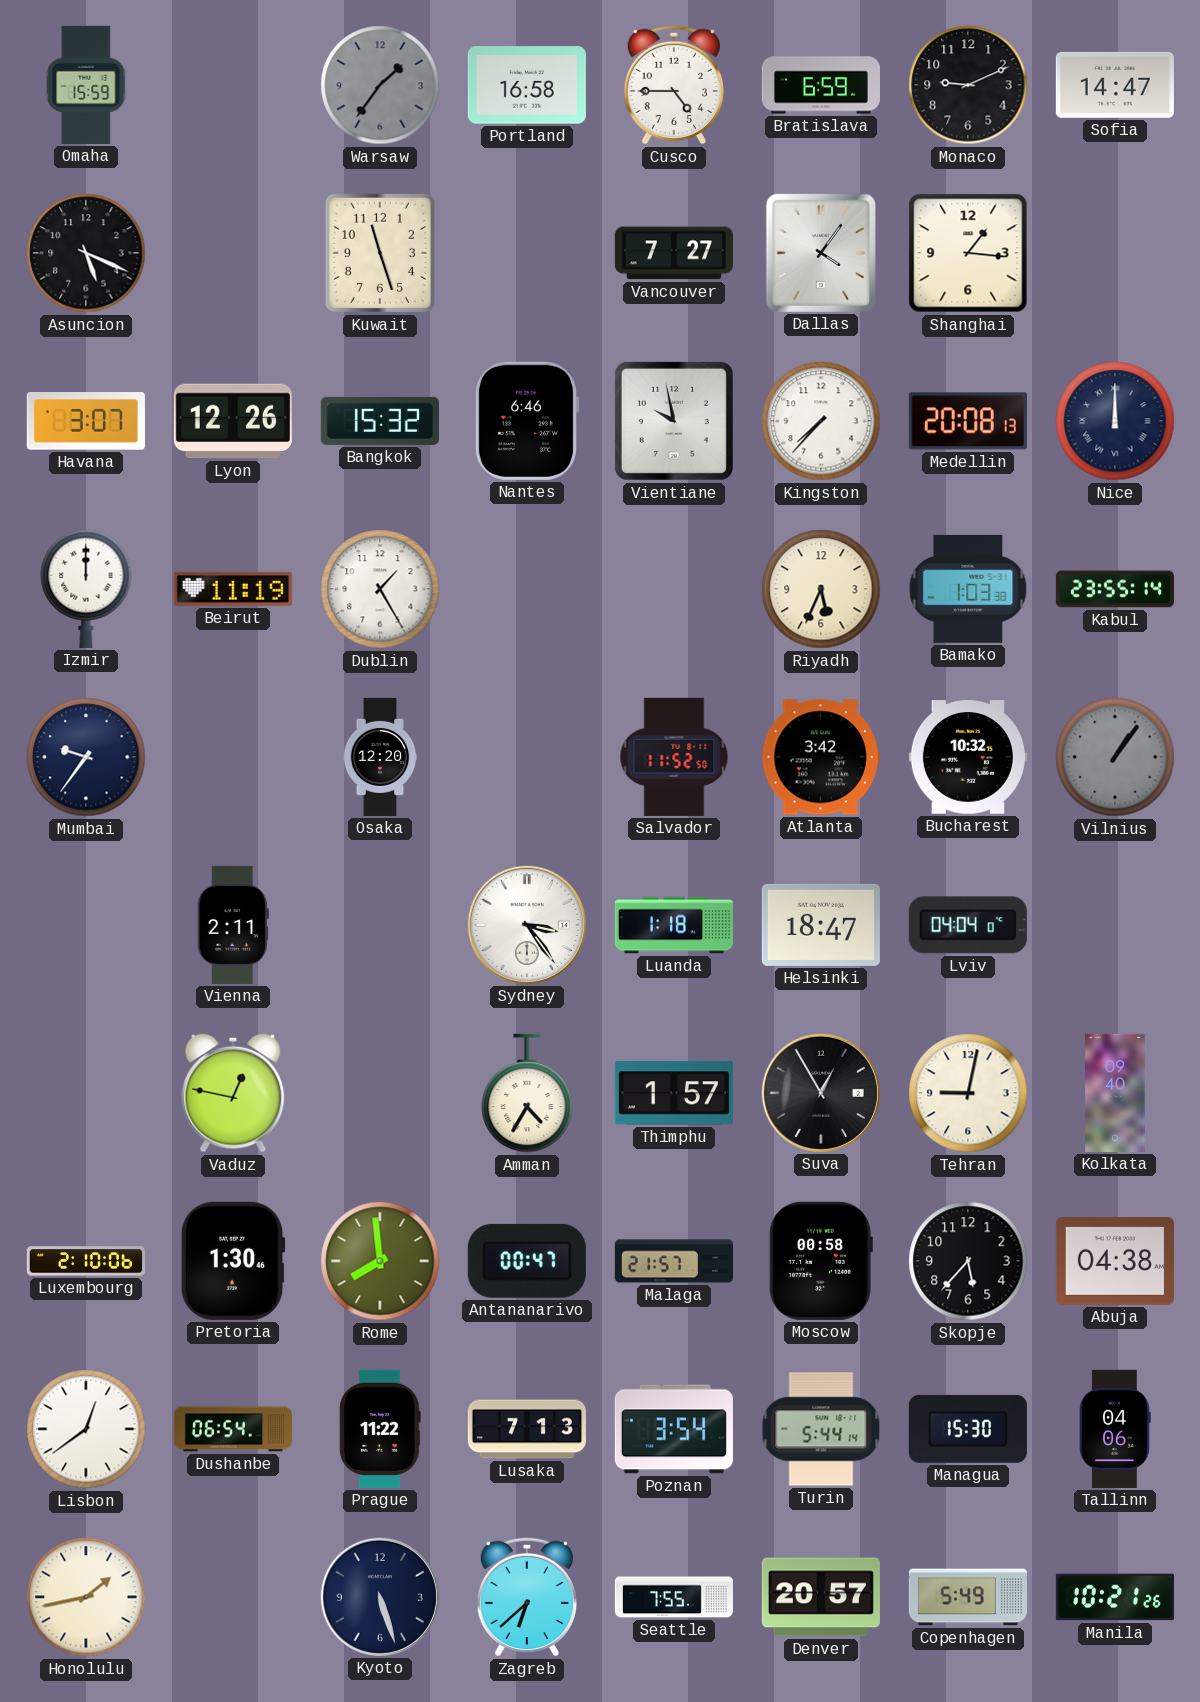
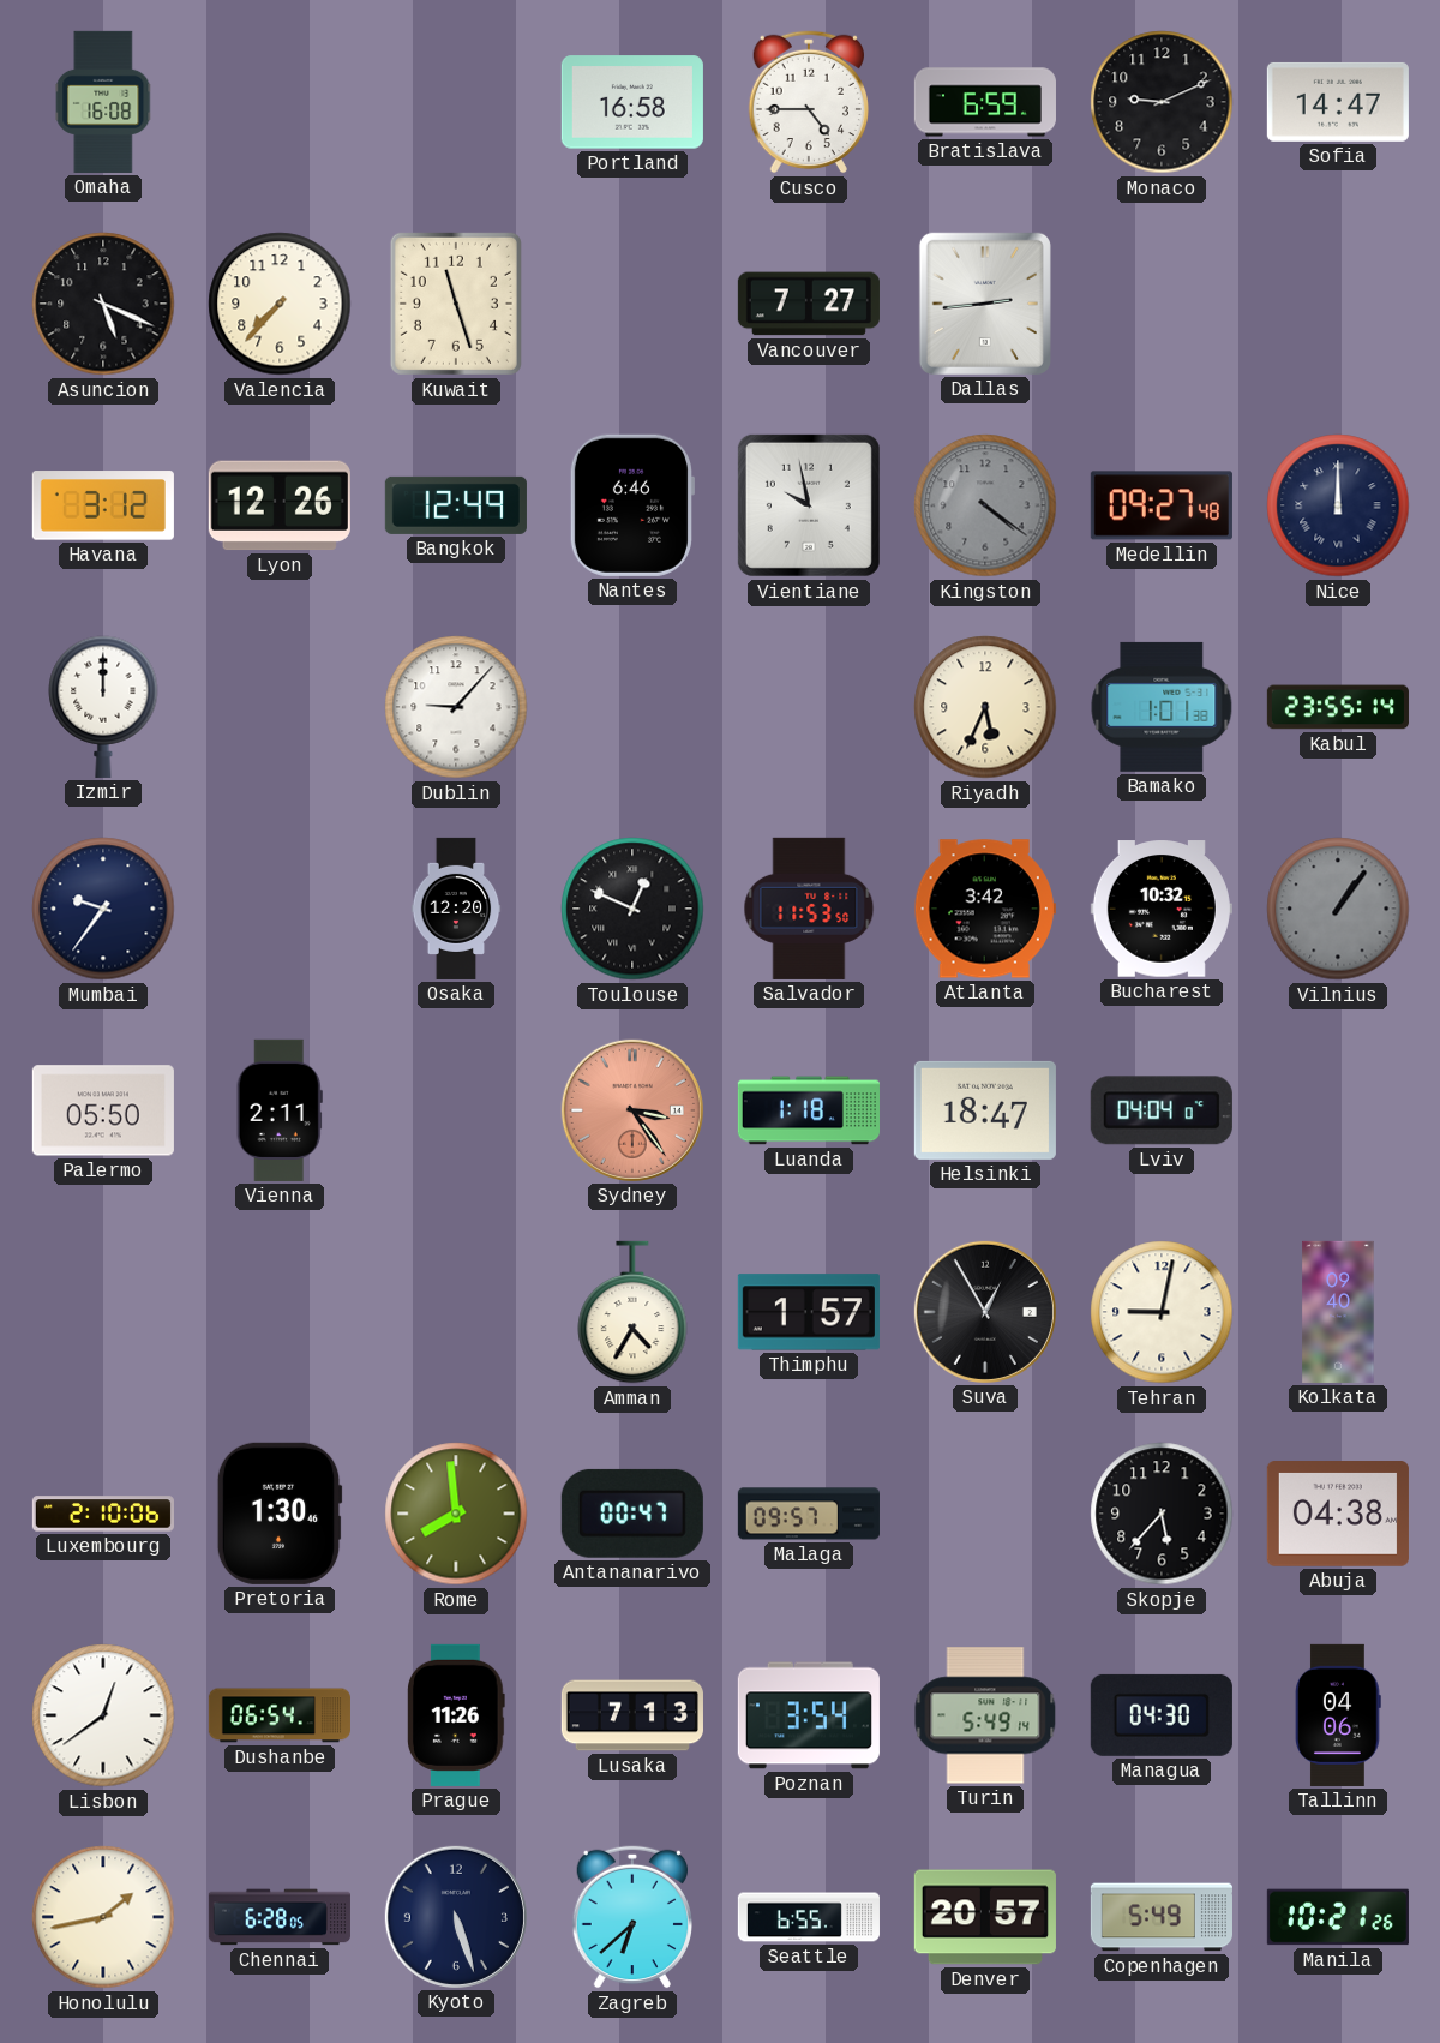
Omaha: 15:59 -> 16:08
Warsaw: 1:36 -> none
Valencia: none -> 7:37
Dallas: 4:06 -> 2:44
Shanghai: 1:16 -> none
Havana: 3:07 -> 3:12
Bangkok: 15:32 -> 12:49
Kingston: 7:37 -> 4:21
Kingston dial: white -> grey
Medellin: 20:08 -> 09:27
Beirut: 11:19 -> none
Dublin: 1:25 -> 9:07
Bamako: 1:03 -> 1:01
Toulouse: none -> 12:49
Salvador: 11:52 -> 11:53
Palermo: none -> 05:50
Sydney dial: white -> salmon
Vaduz: 12:47 -> none
Malaga: 21:57 -> 09:57
Moscow: 00:58 -> none
Prague: 11:22 -> 11:26
Turin: 5:44 -> 5:49
Managua: 15:30 -> 04:30
Chennai: none -> 6:28
Seattle: 7:55 -> 6:55
